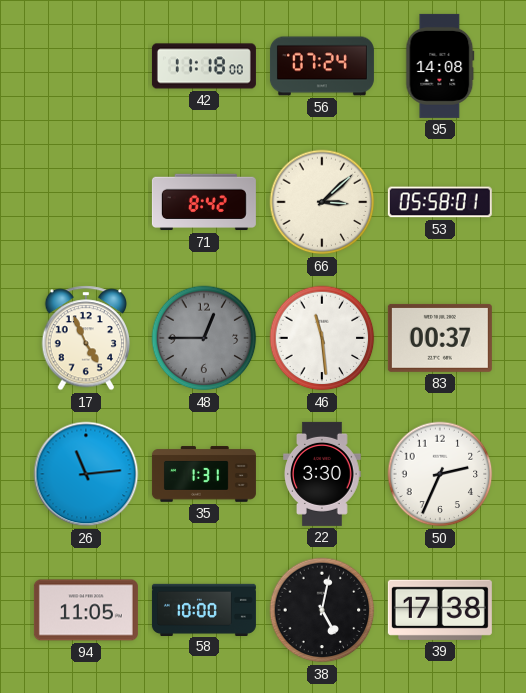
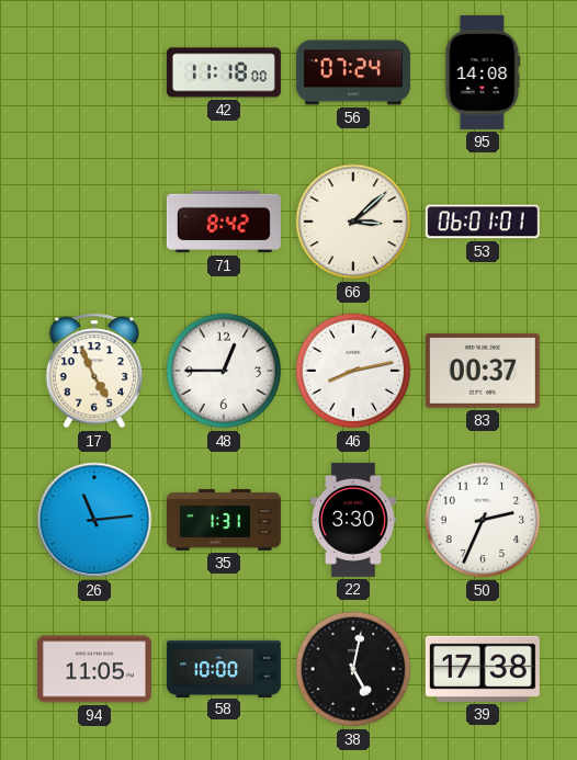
53: 05:58 -> 06:01
48 dial: grey -> white
46: 11:29 -> 8:13
